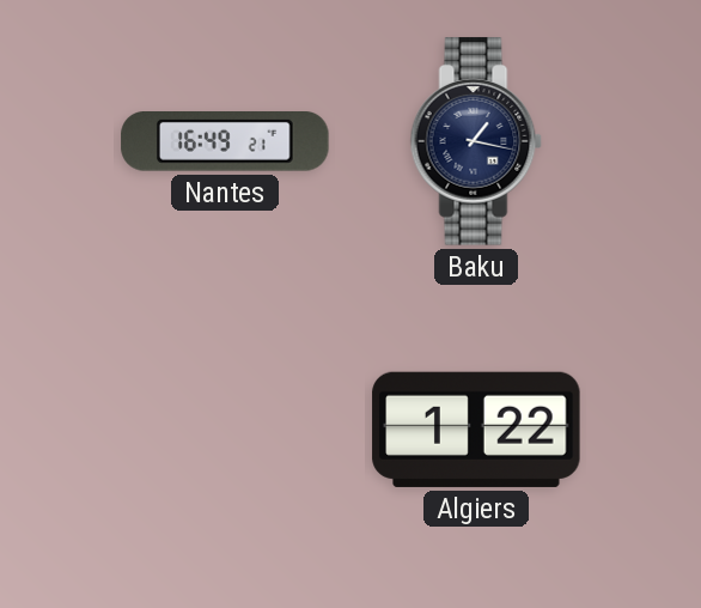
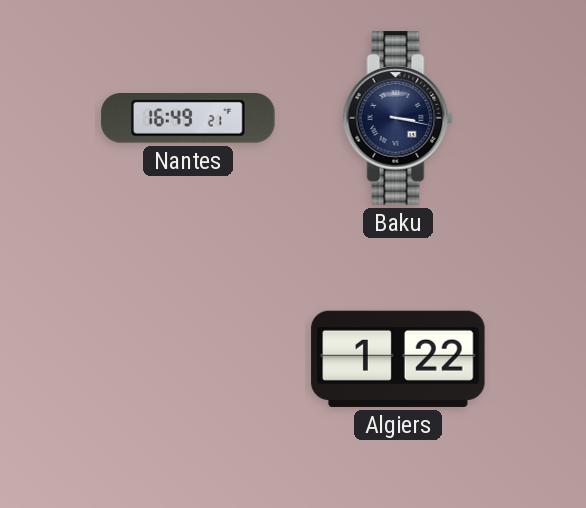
Baku: 1:17 -> 3:17
